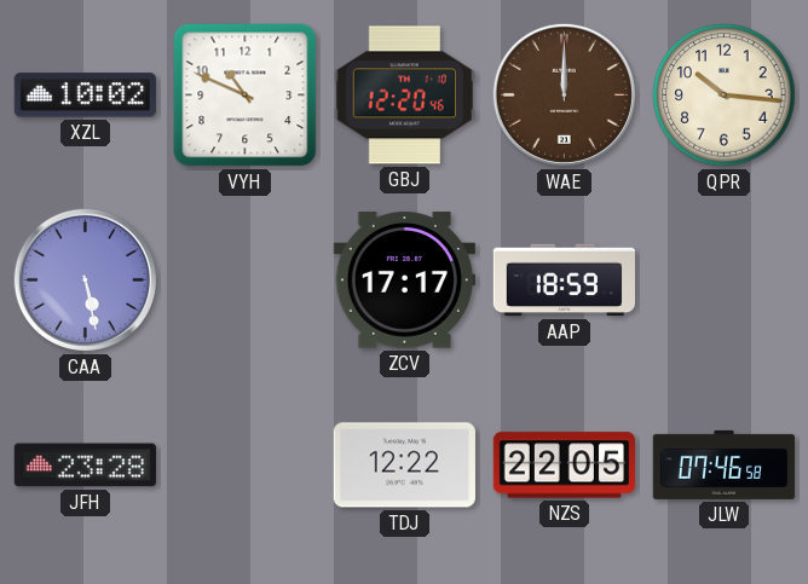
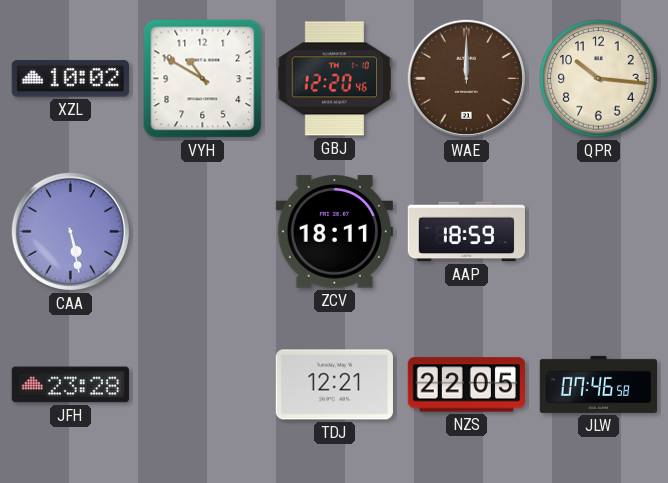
VYH: 10:49 -> 10:50
ZCV: 17:17 -> 18:11
TDJ: 12:22 -> 12:21
